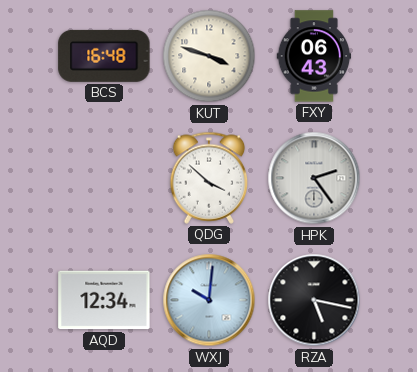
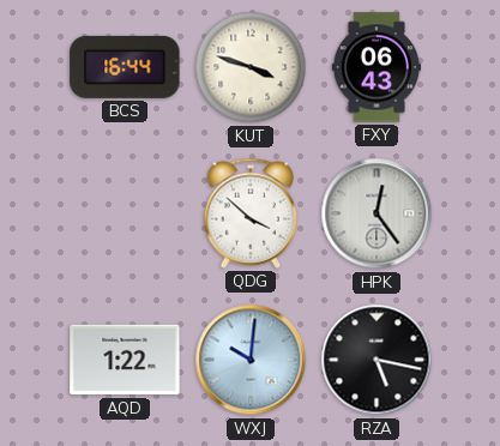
BCS: 16:48 -> 16:44
HPK: 2:24 -> 12:24
AQD: 12:34 -> 1:22
